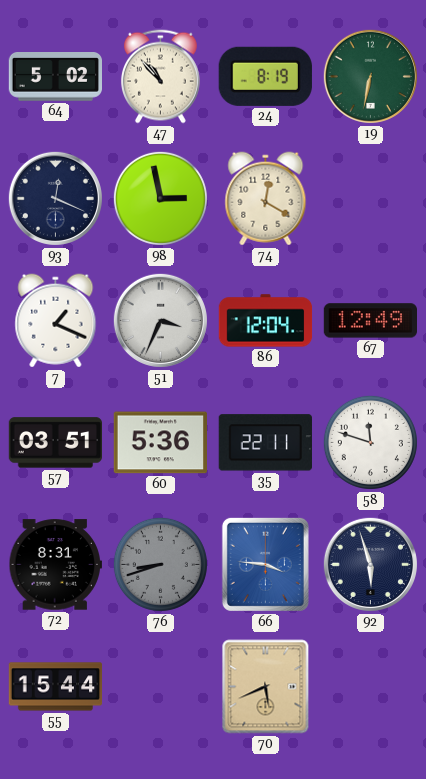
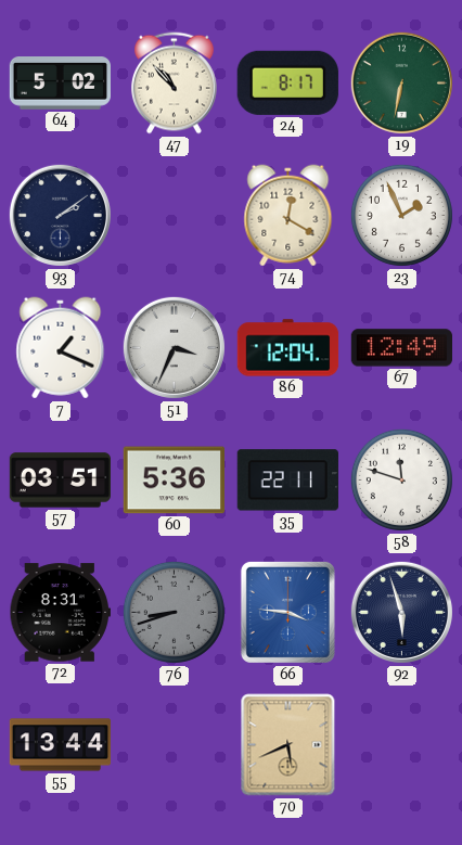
24: 8:19 -> 8:17
93: 12:19 -> 2:09
98: 2:58 -> none
23: none -> 1:56
55: 15:44 -> 13:44
